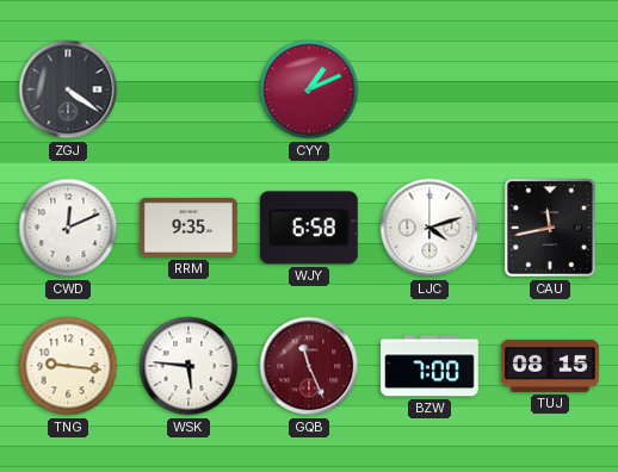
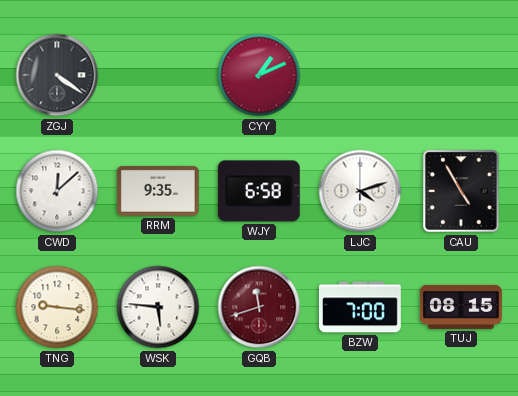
CWD: 12:11 -> 12:08
CAU: 11:43 -> 4:55
GQB: 11:26 -> 11:42
